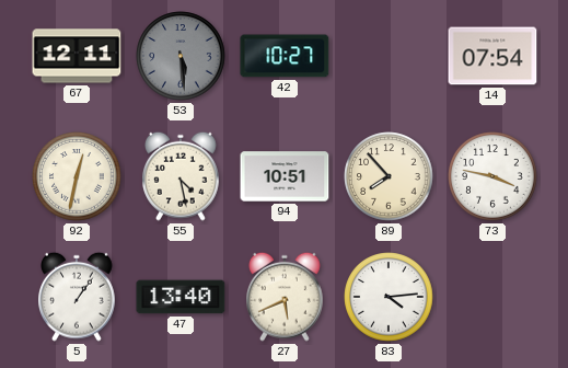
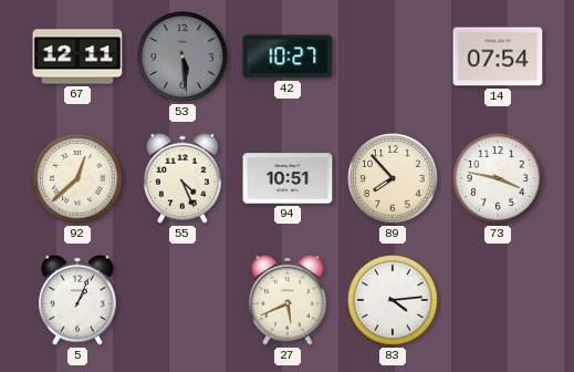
92: 12:32 -> 12:38
55: 4:28 -> 4:26
5: 1:06 -> 1:04
47: 13:40 -> none
